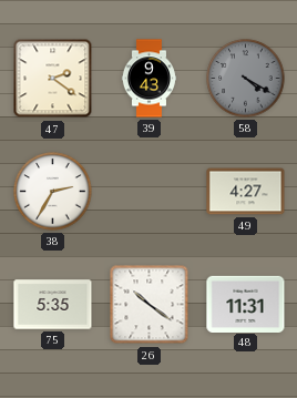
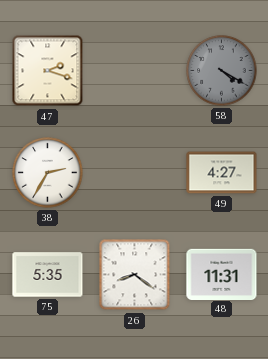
47: 2:21 -> 2:18
39: 9:43 -> none
26: 10:21 -> 8:21
